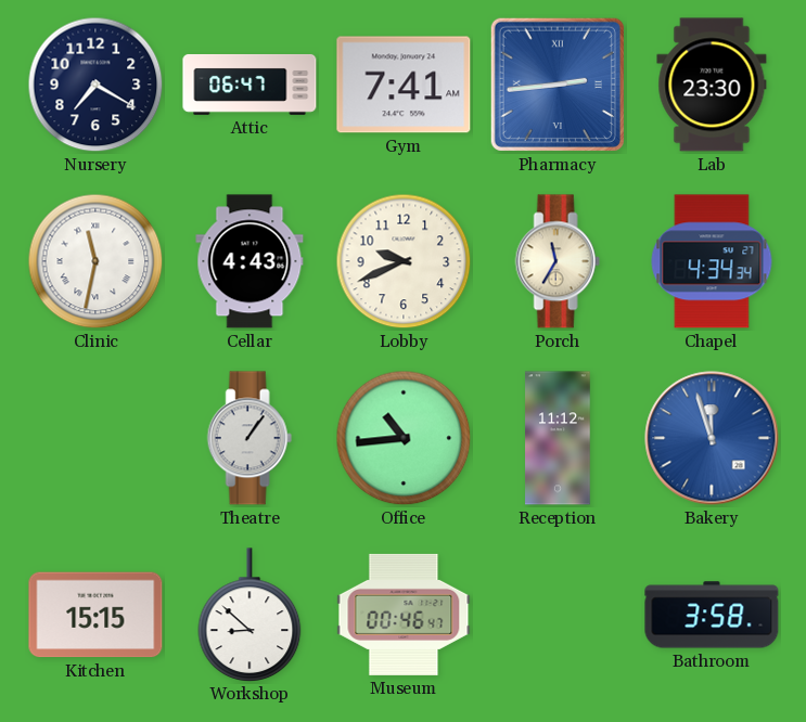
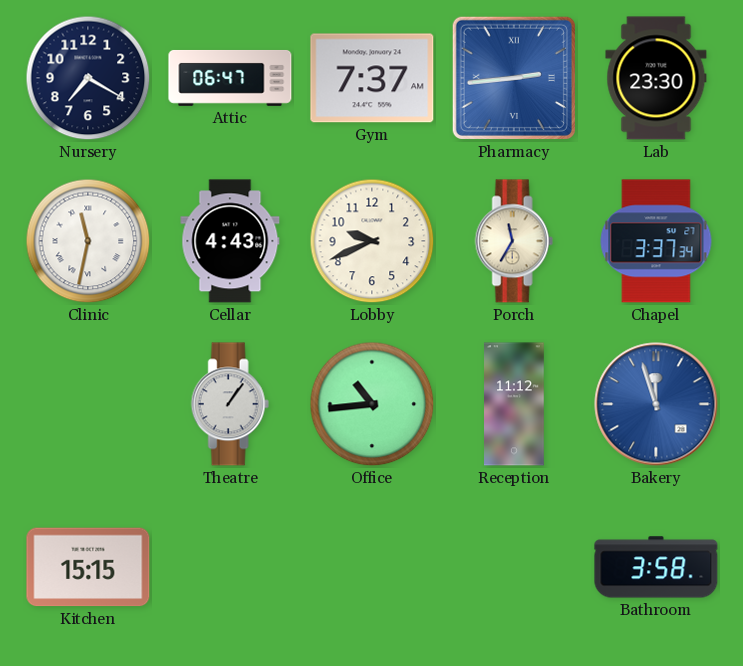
Gym: 7:41 -> 7:37
Chapel: 4:34 -> 3:37
Workshop: 8:52 -> none
Museum: 00:46 -> none
